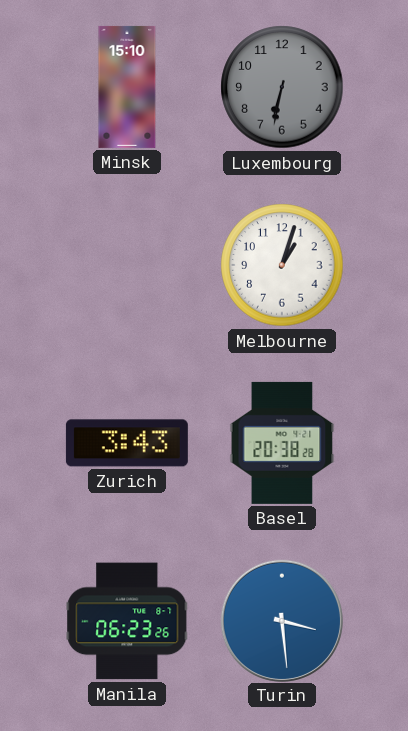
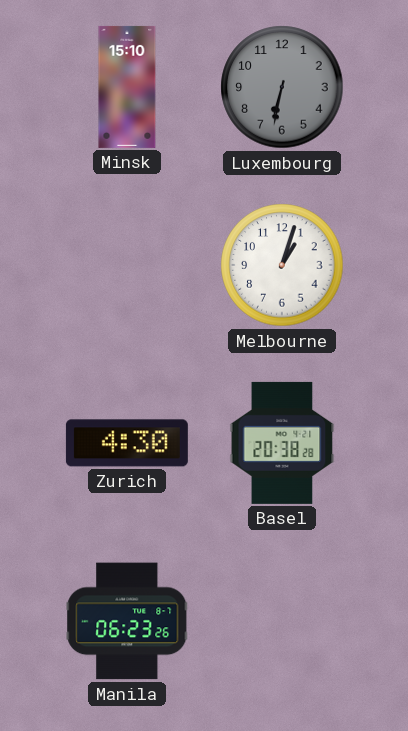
Zurich: 3:43 -> 4:30
Turin: 3:29 -> none
